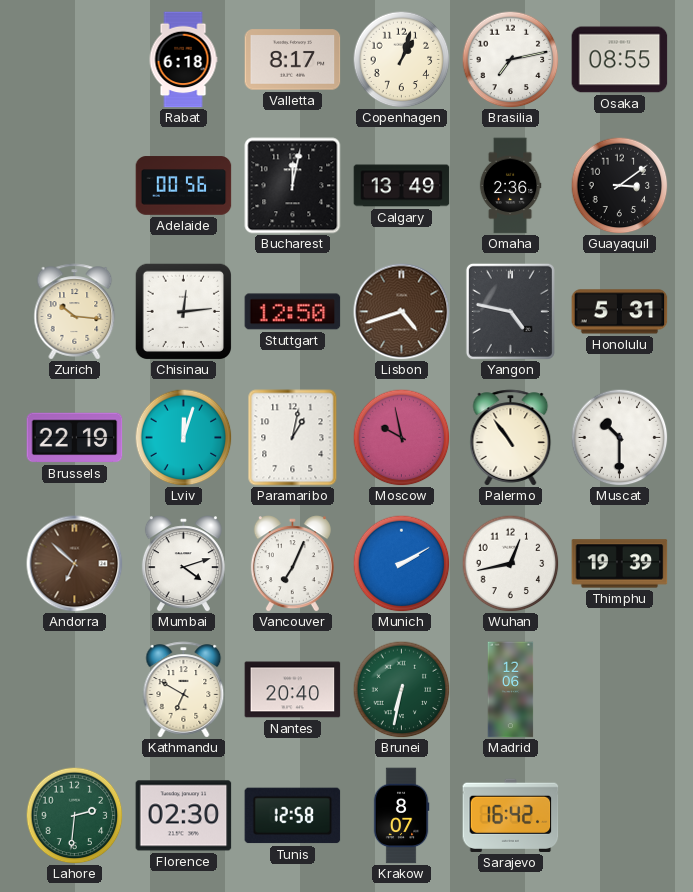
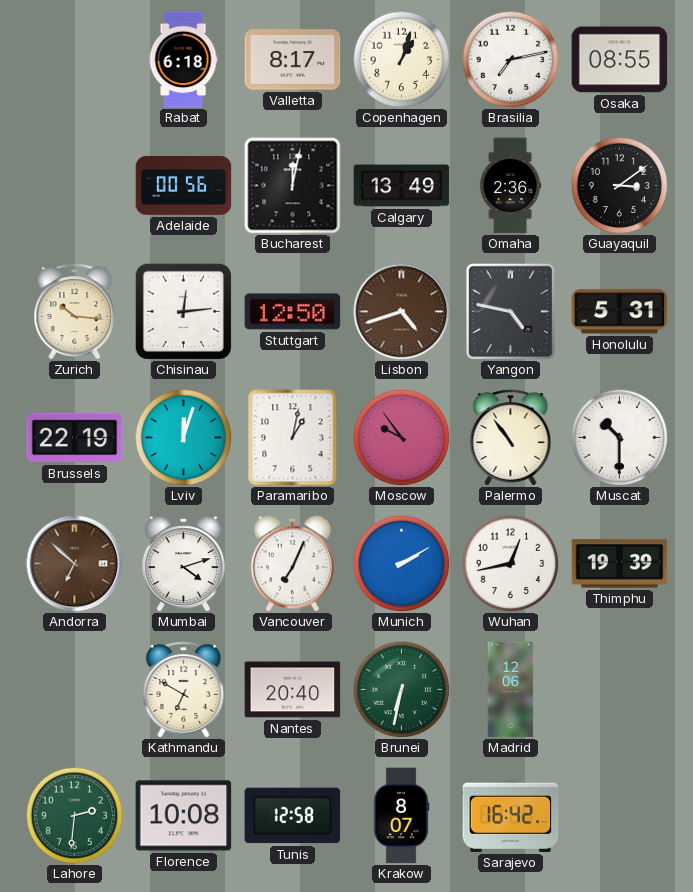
Moscow: 9:58 -> 9:54
Florence: 02:30 -> 10:08
